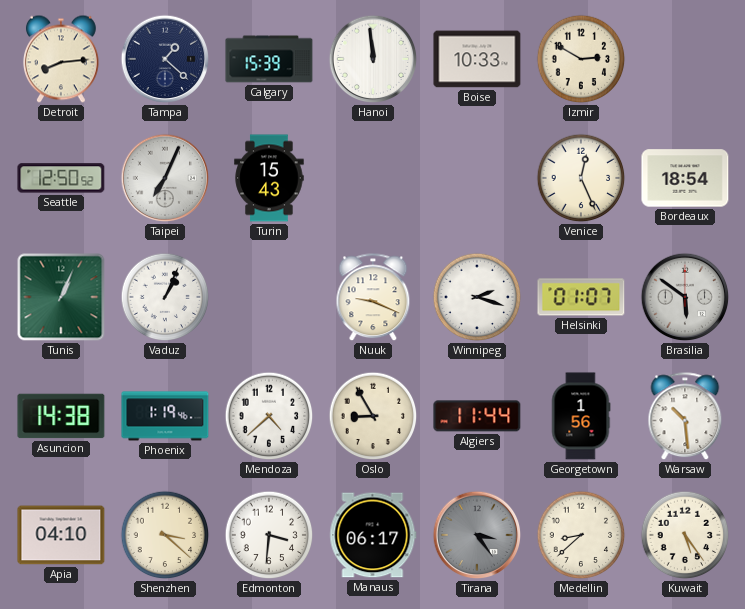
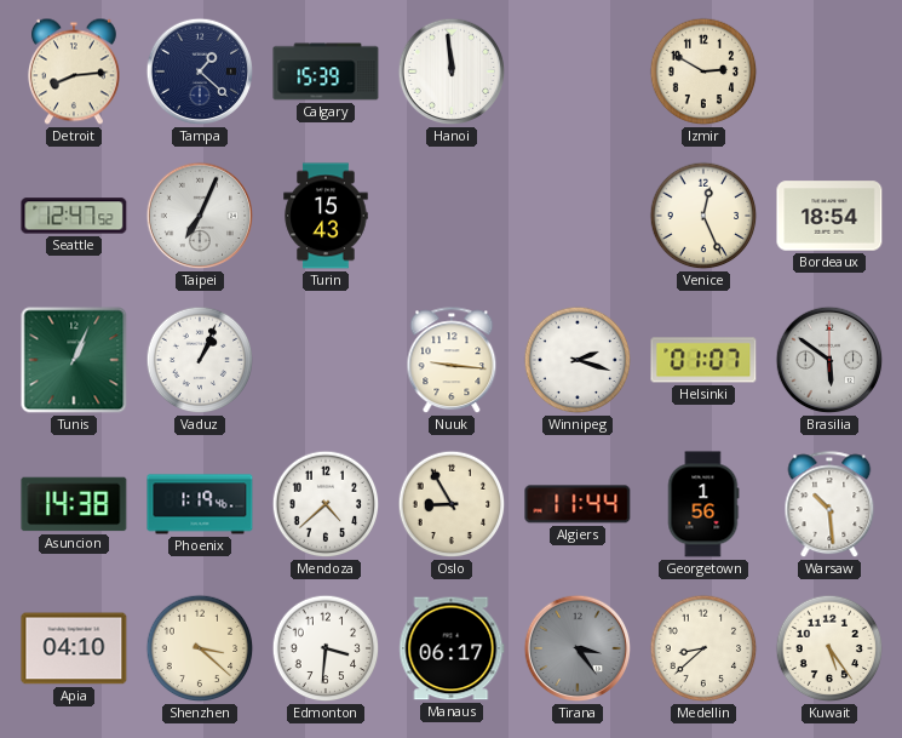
Boise: 10:33 -> none
Seattle: 12:50 -> 12:47
Nuuk: 9:19 -> 9:16
